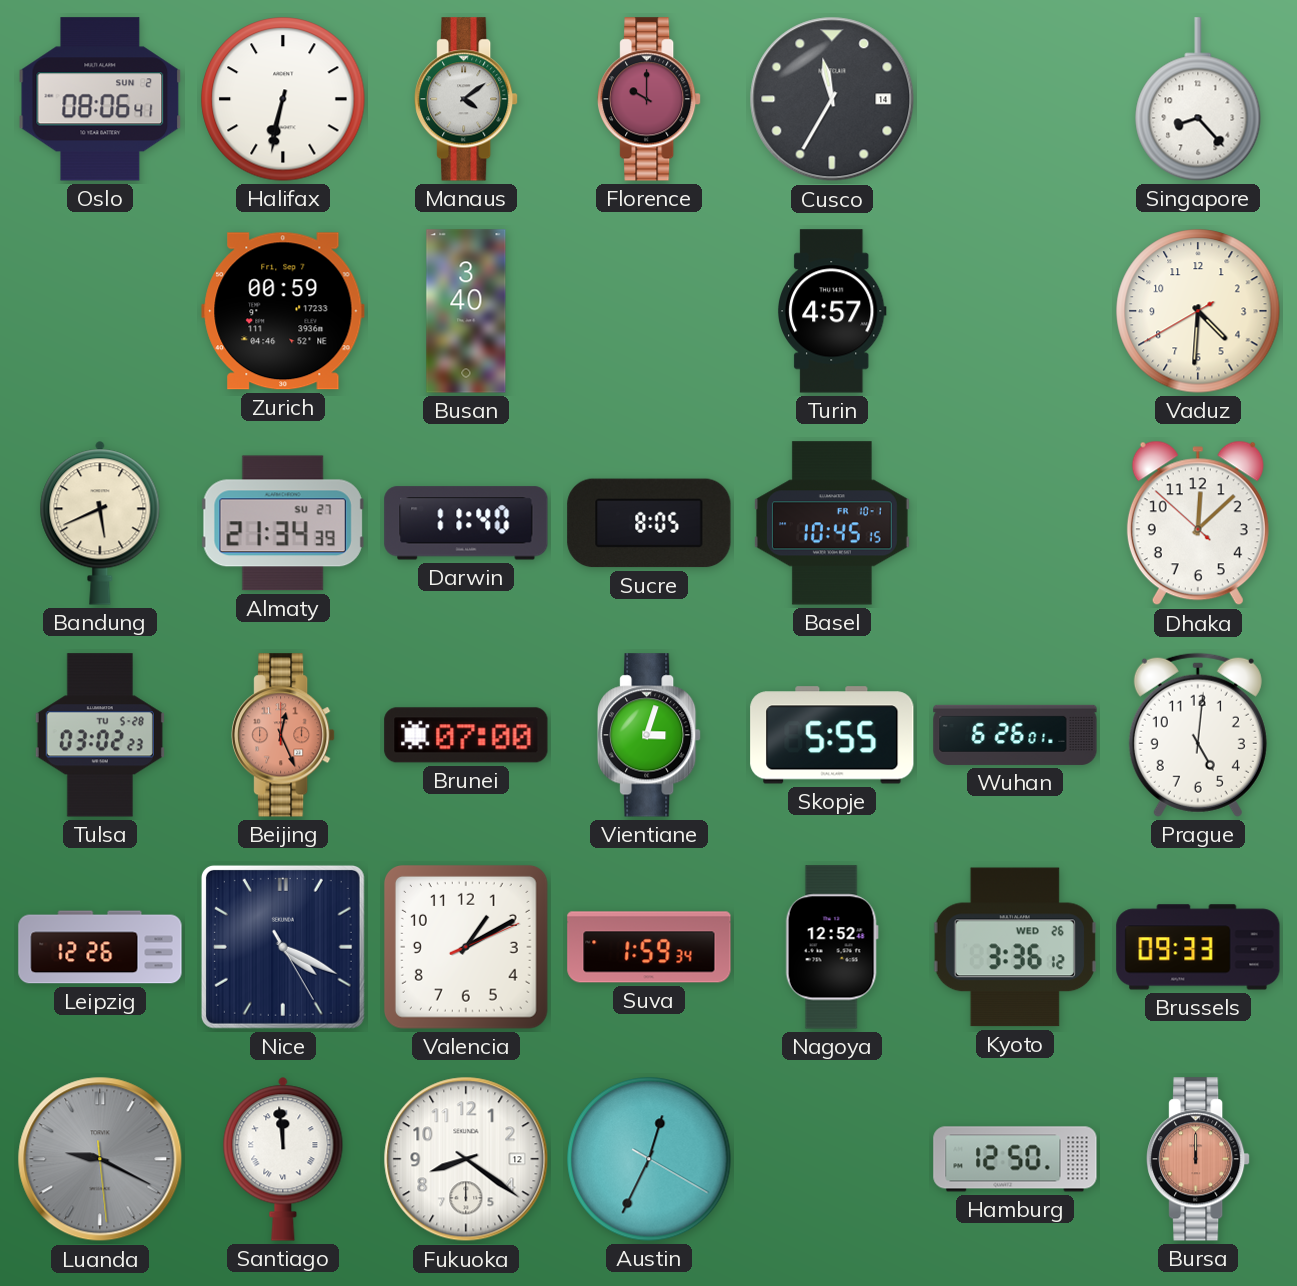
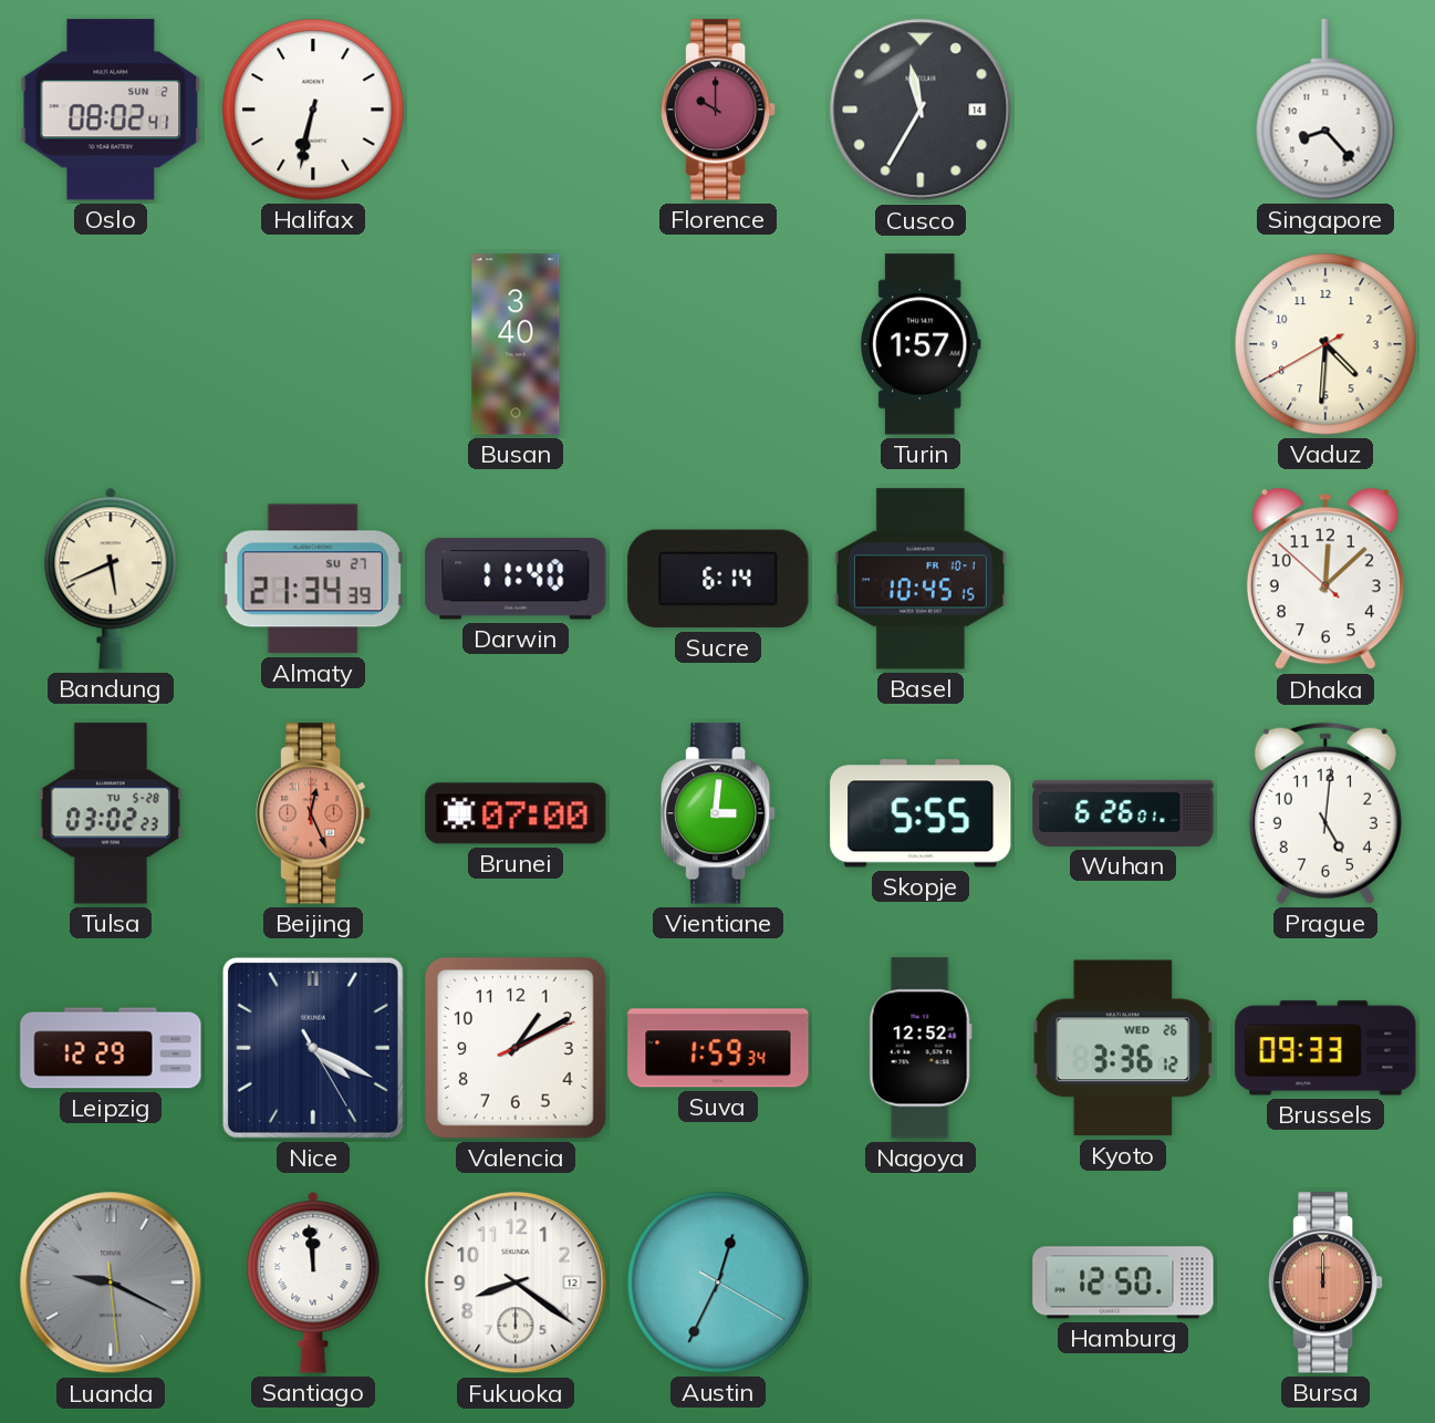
Oslo: 08:06 -> 08:02
Manaus: 4:09 -> none
Zurich: 00:59 -> none
Turin: 4:57 -> 1:57
Sucre: 8:05 -> 6:14
Vientiane: 3:03 -> 3:01
Leipzig: 12:26 -> 12:29
